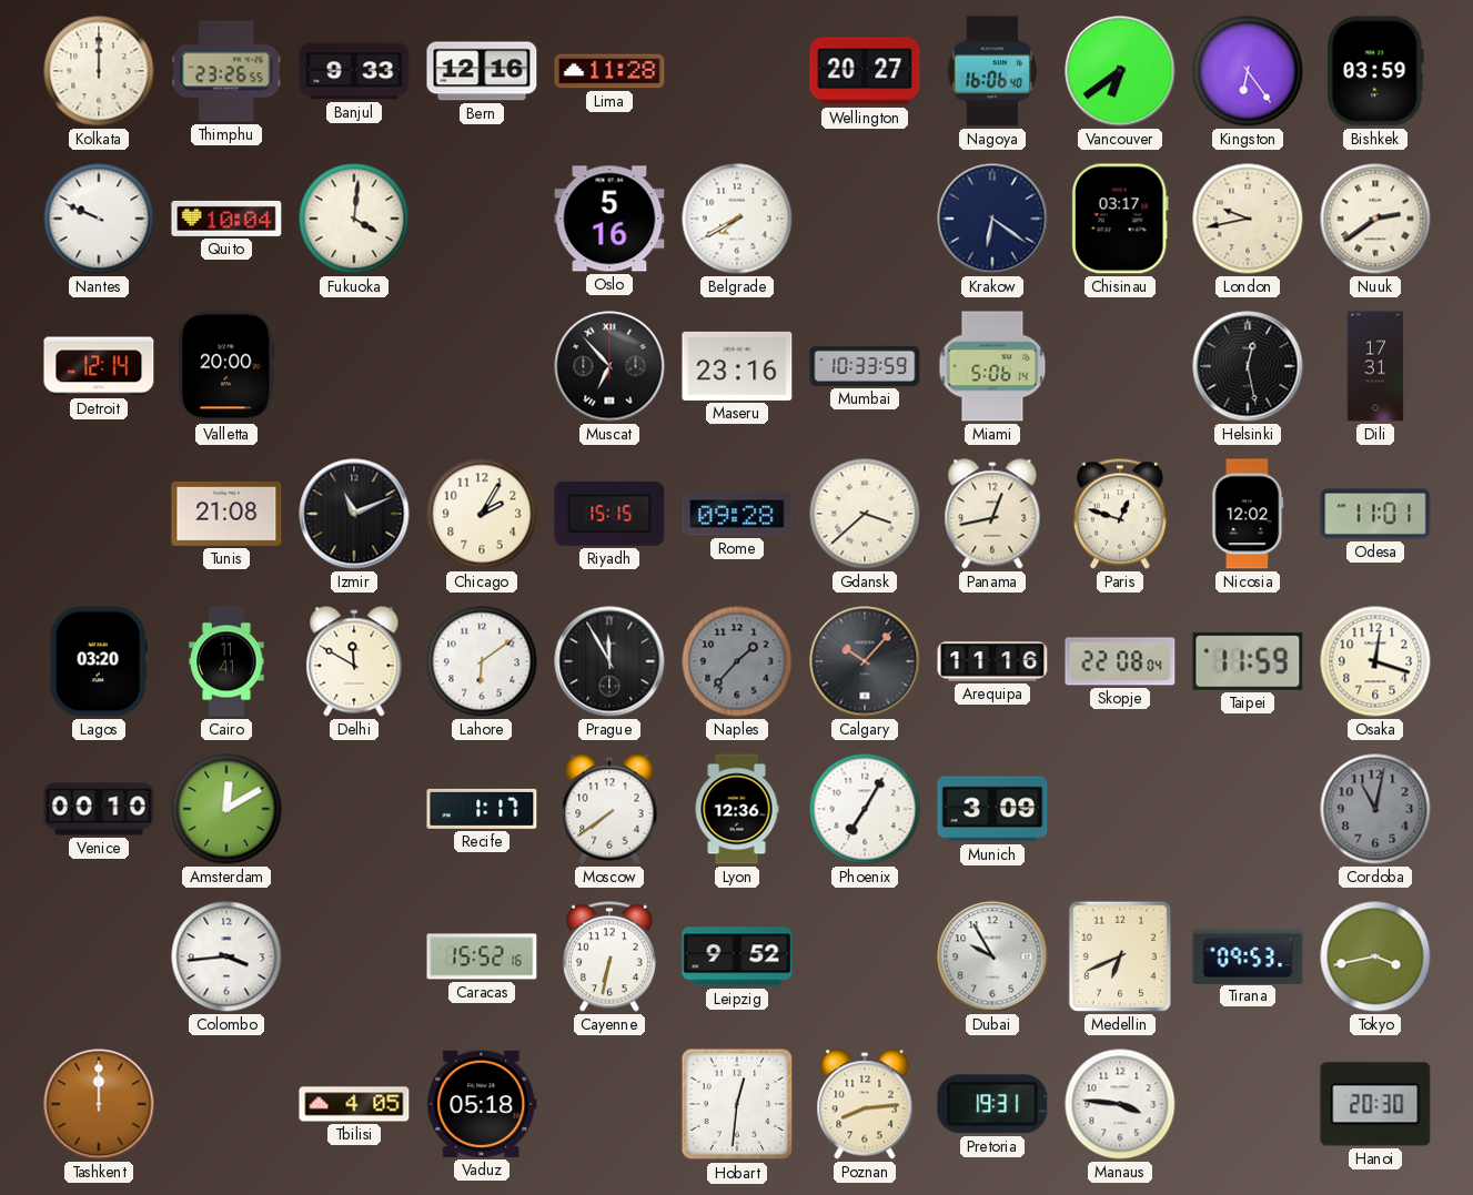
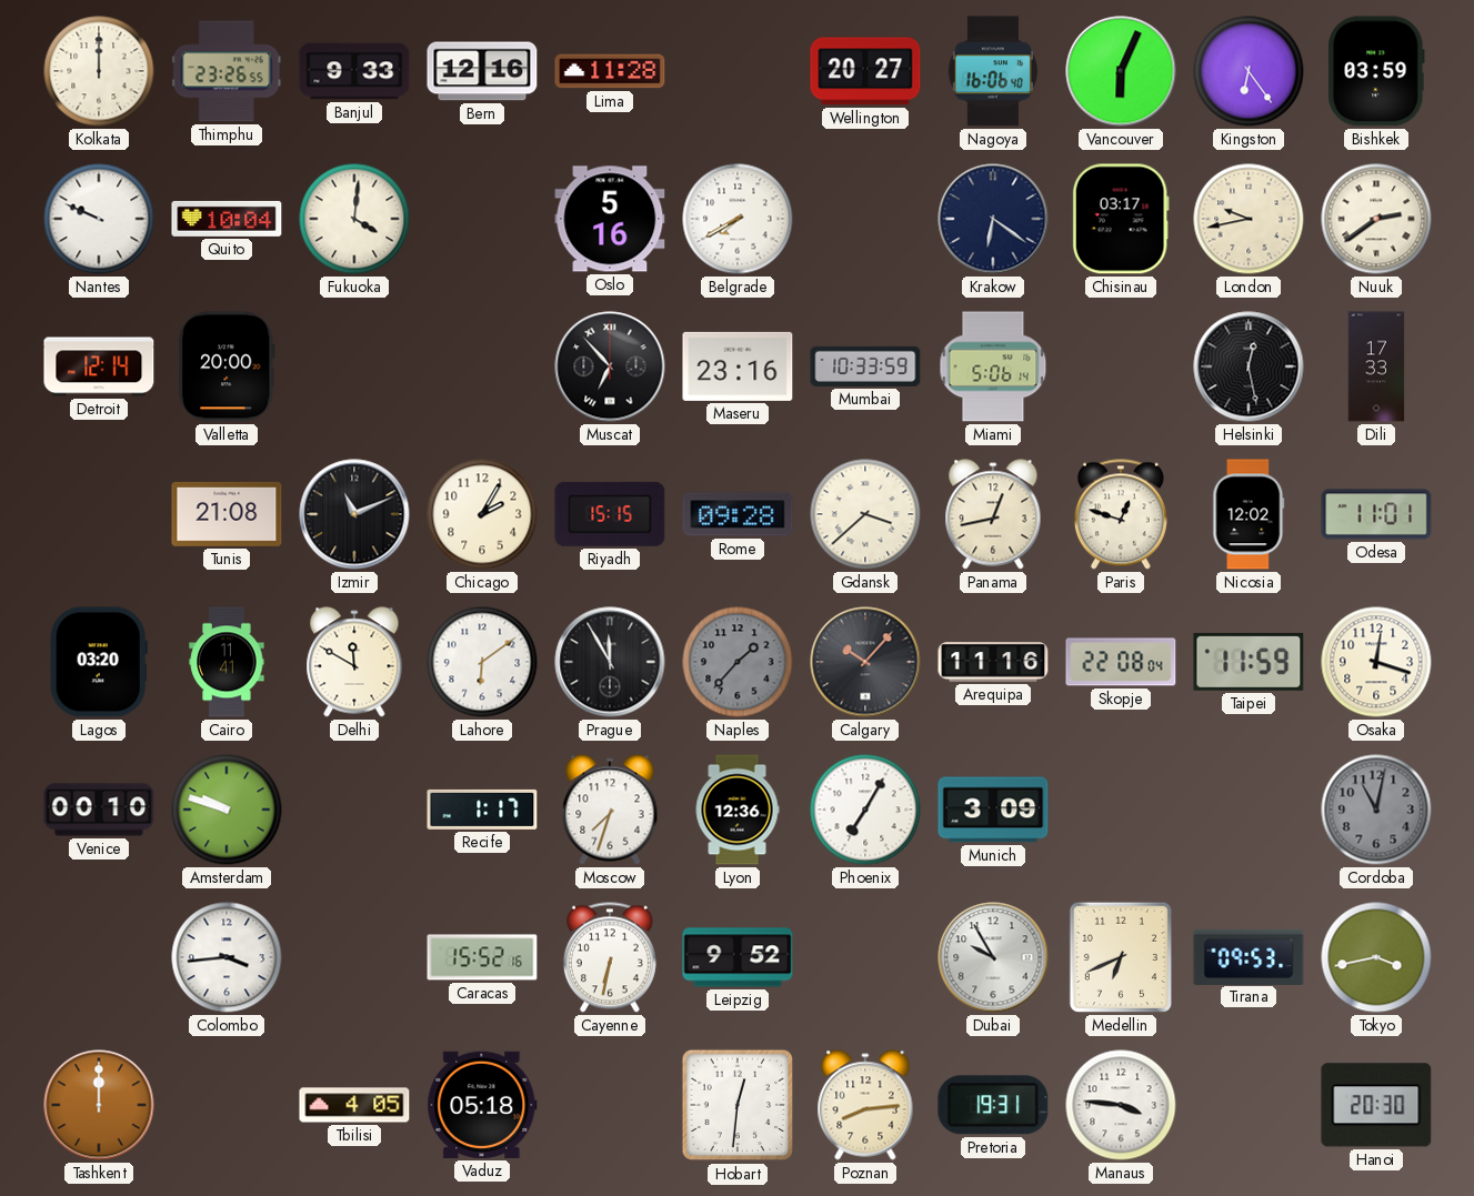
Vancouver: 6:39 -> 6:04
Dili: 17:31 -> 17:33
Amsterdam: 12:10 -> 9:48
Moscow: 7:39 -> 7:33
